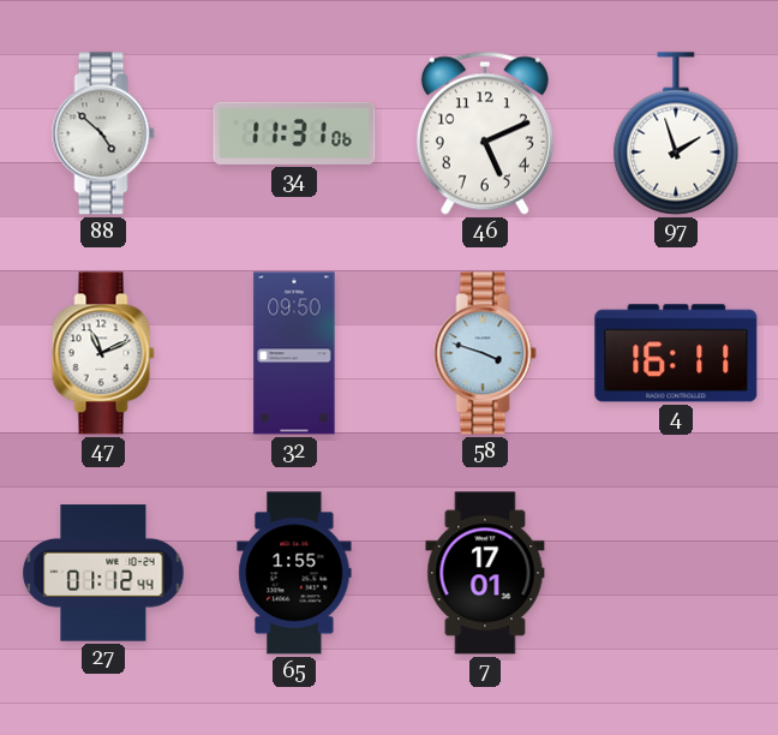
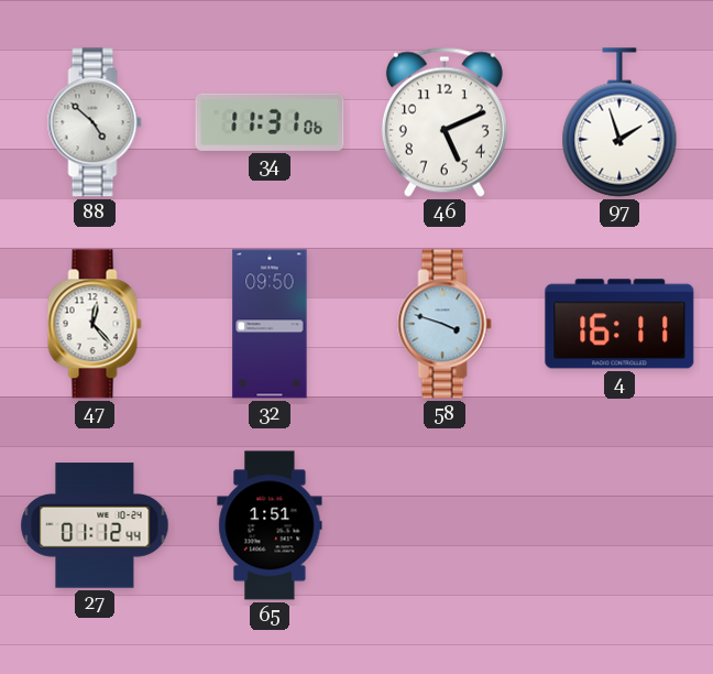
47: 11:11 -> 12:23
65: 1:55 -> 1:51
7: 17:01 -> none
